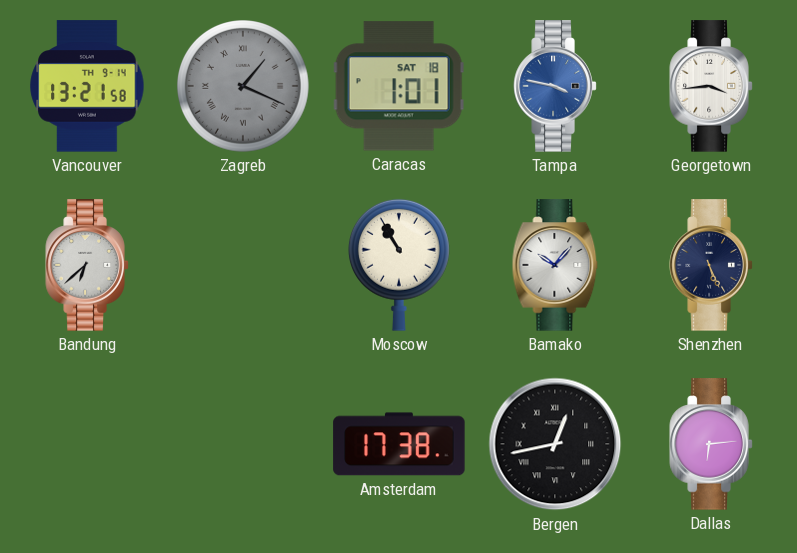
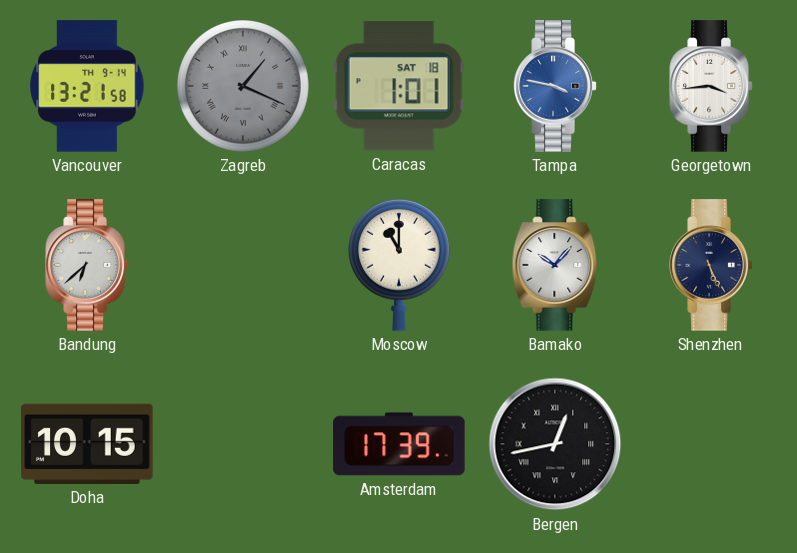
Moscow: 10:55 -> 11:00
Doha: none -> 10:15
Amsterdam: 17:38 -> 17:39
Dallas: 6:14 -> none
